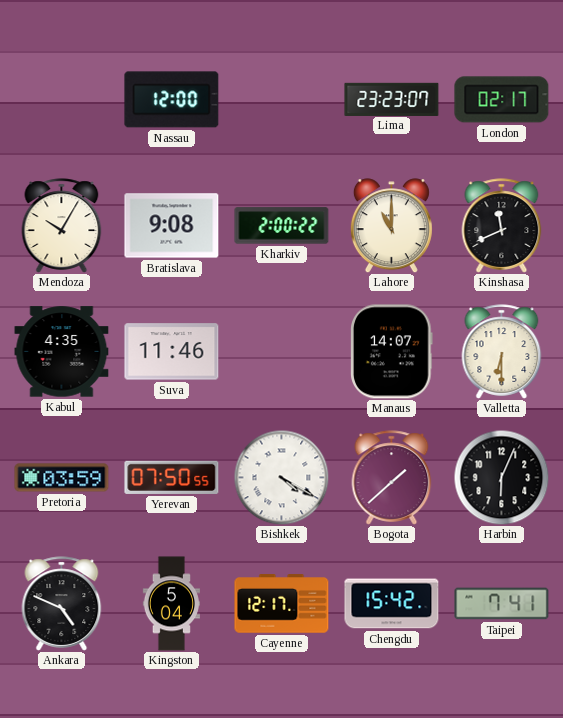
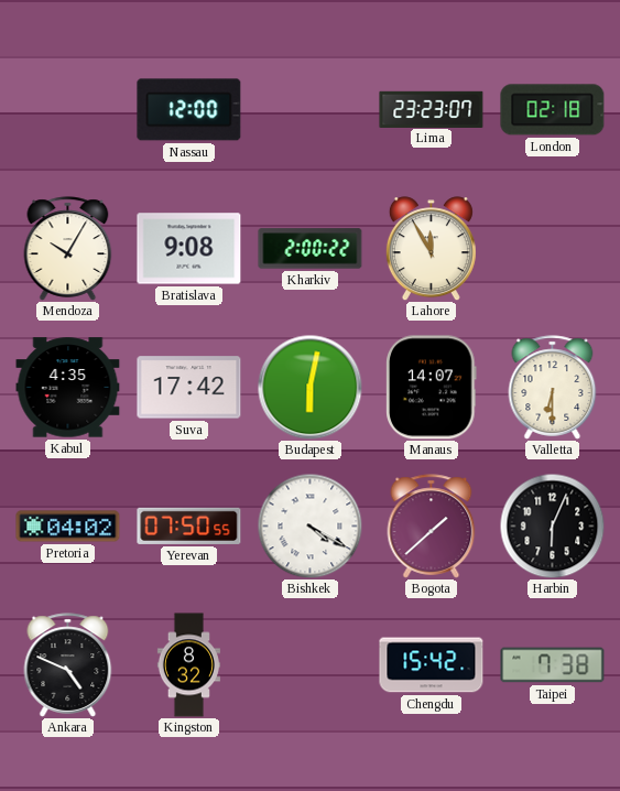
London: 02:17 -> 02:18
Lahore: 11:00 -> 11:55
Kinshasa: 11:41 -> none
Suva: 11:46 -> 17:42
Budapest: none -> 6:02
Pretoria: 03:59 -> 04:02
Kingston: 5:04 -> 8:32
Cayenne: 12:17 -> none
Taipei: 7:41 -> 7:38
